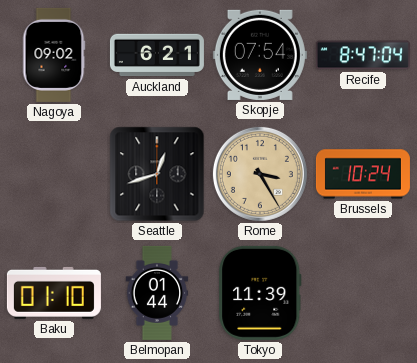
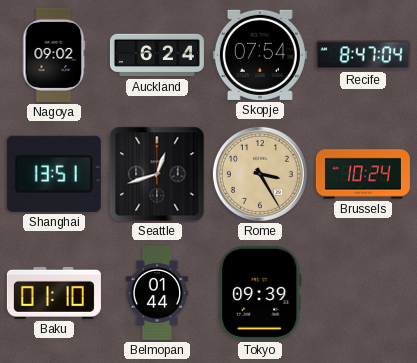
Auckland: 6:21 -> 6:24
Shanghai: none -> 13:51
Tokyo: 11:39 -> 09:39
